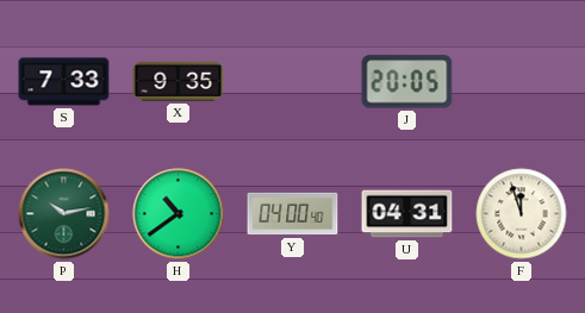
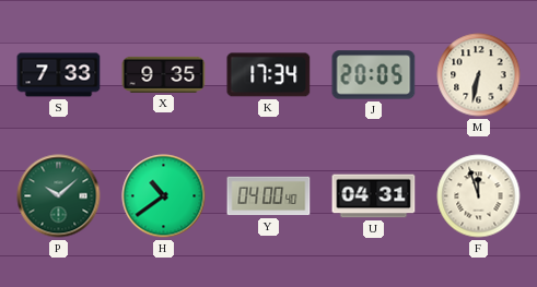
K: none -> 17:34
M: none -> 6:32
P: 10:13 -> 10:08
